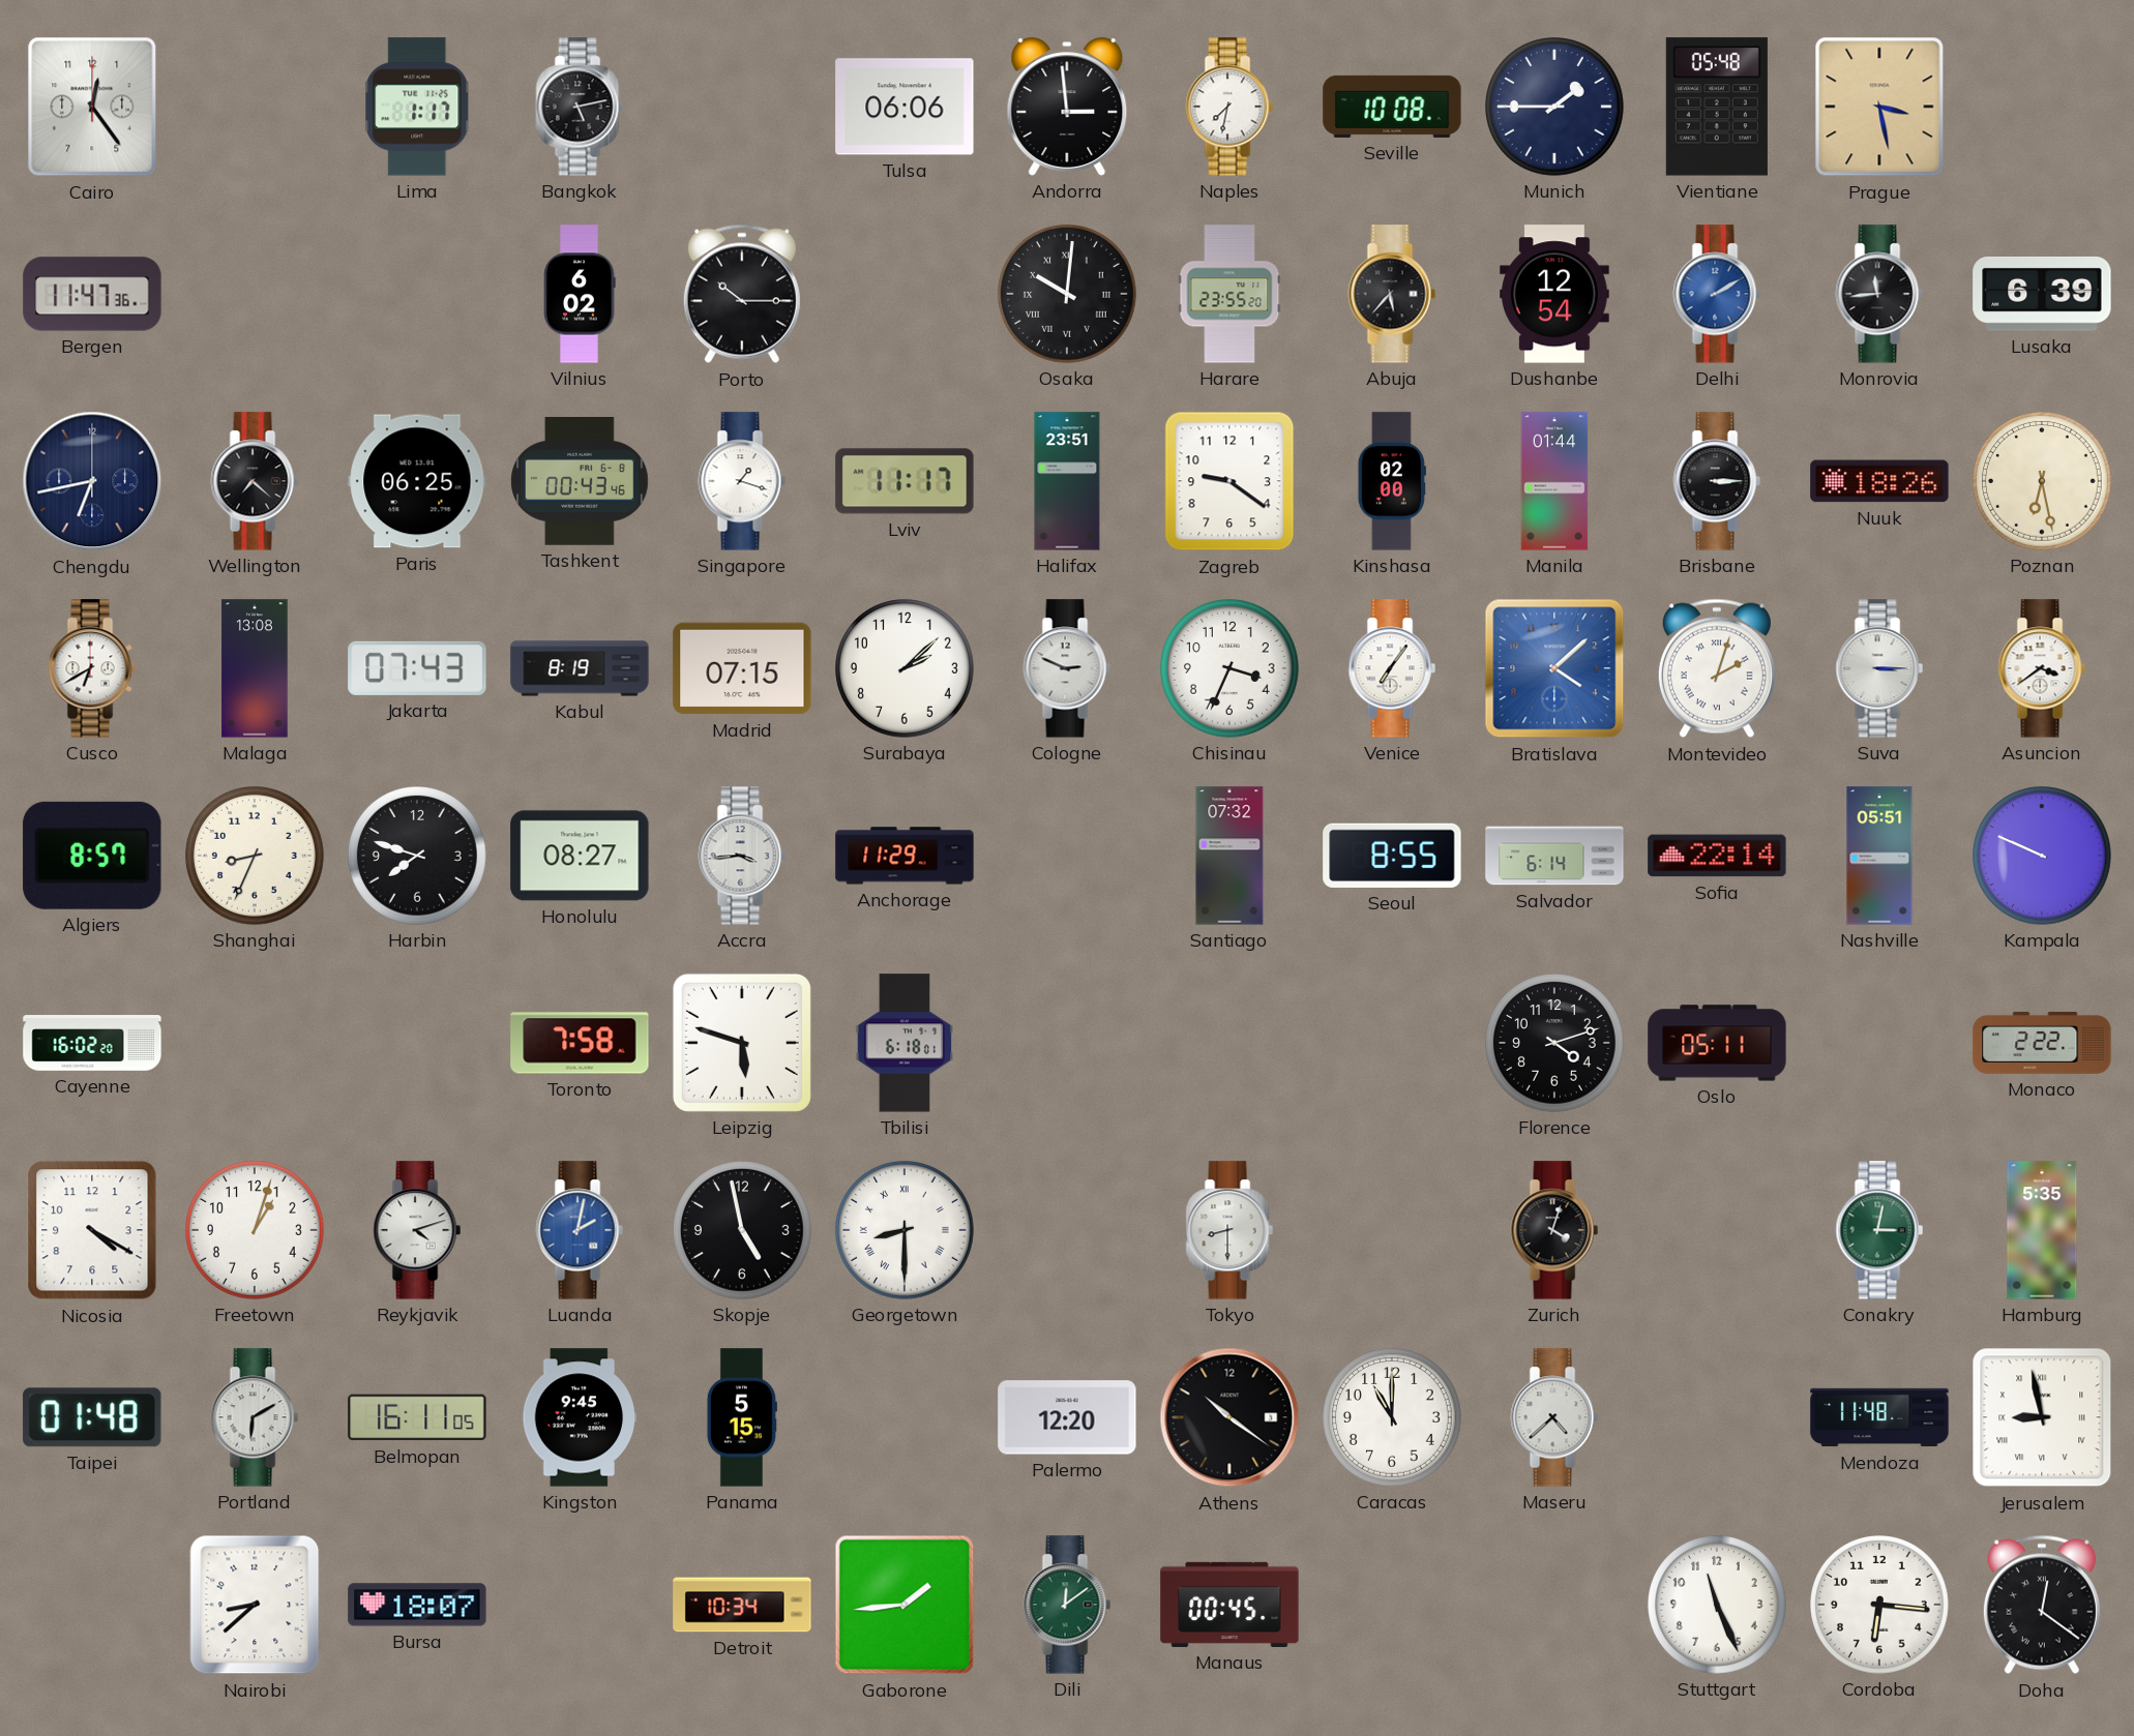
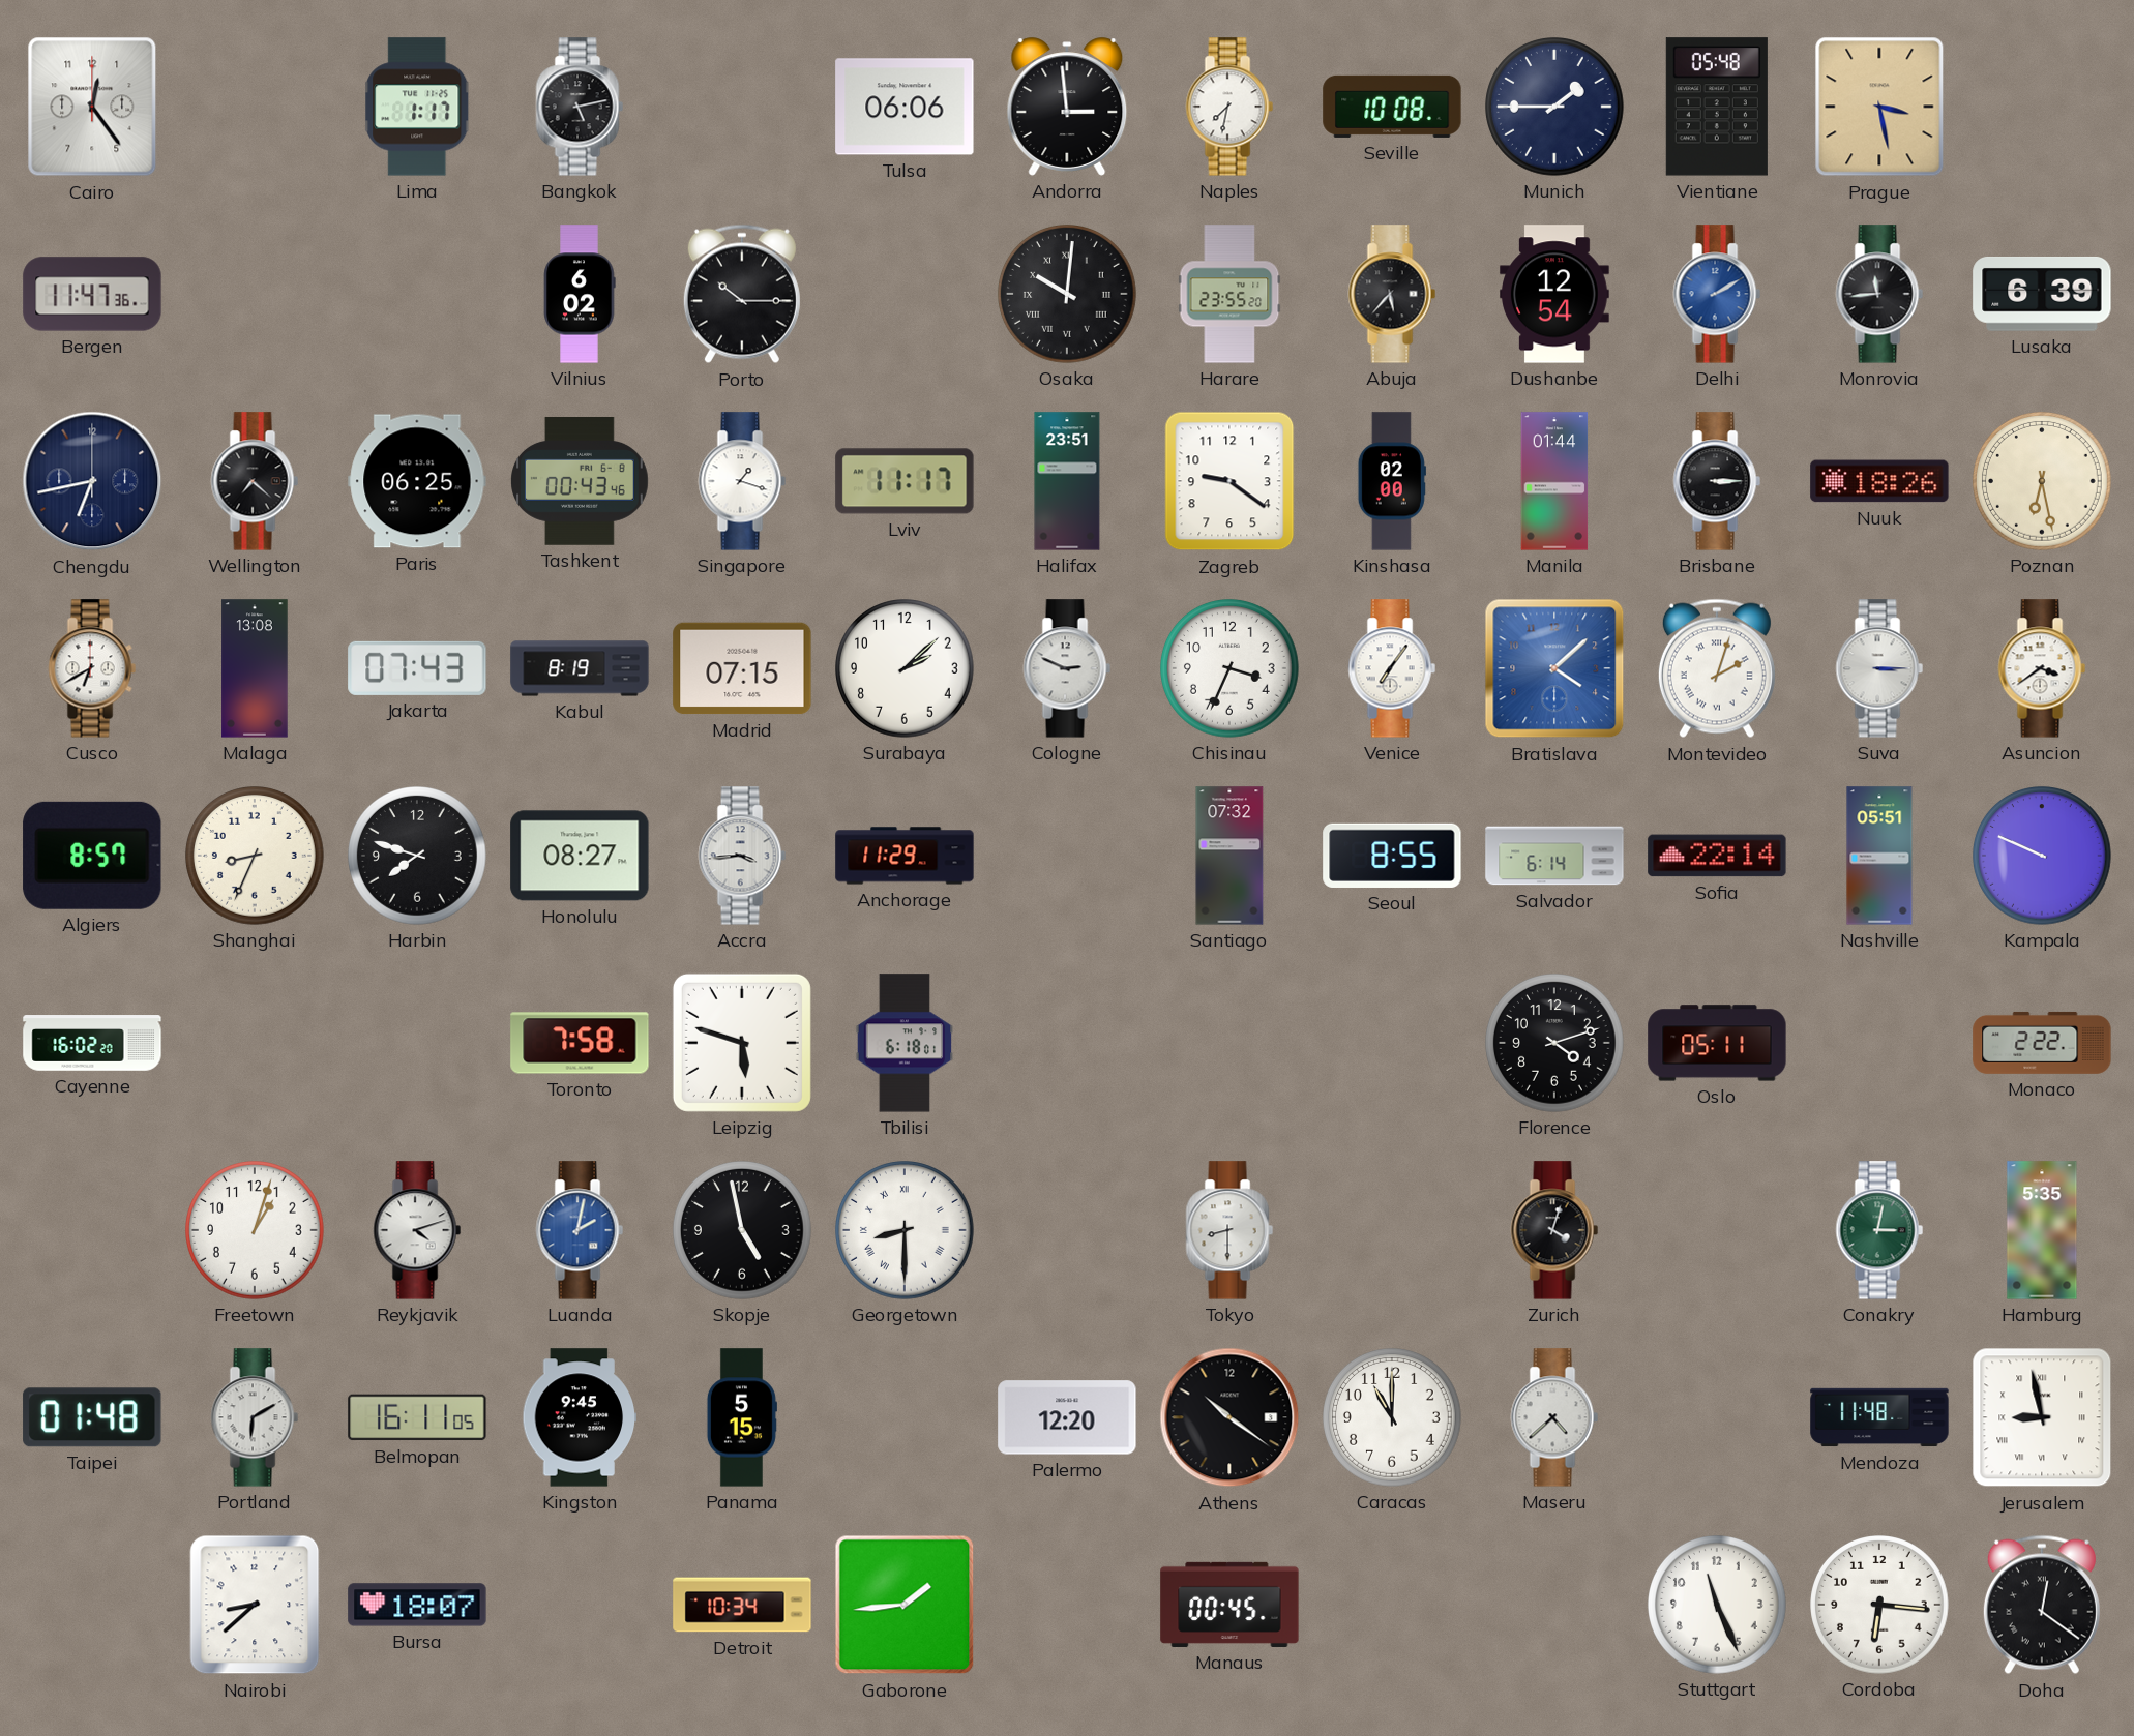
Nicosia: 4:20 -> none
Dili: 12:09 -> none
